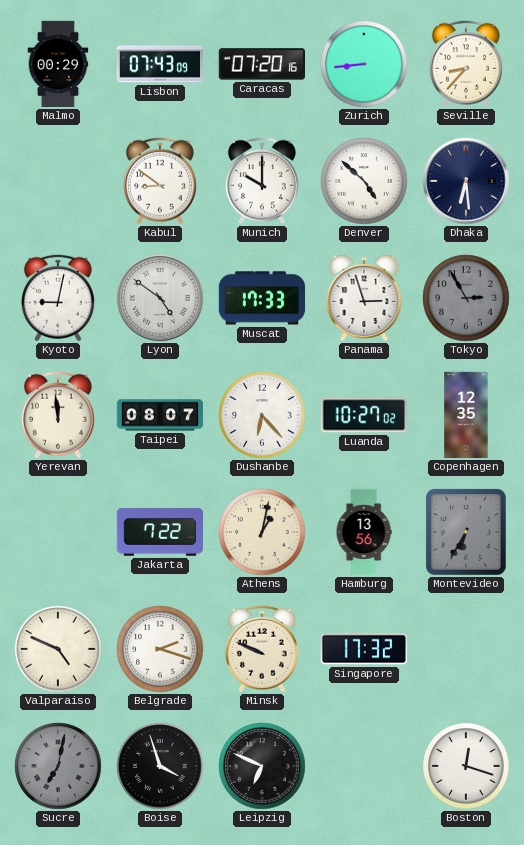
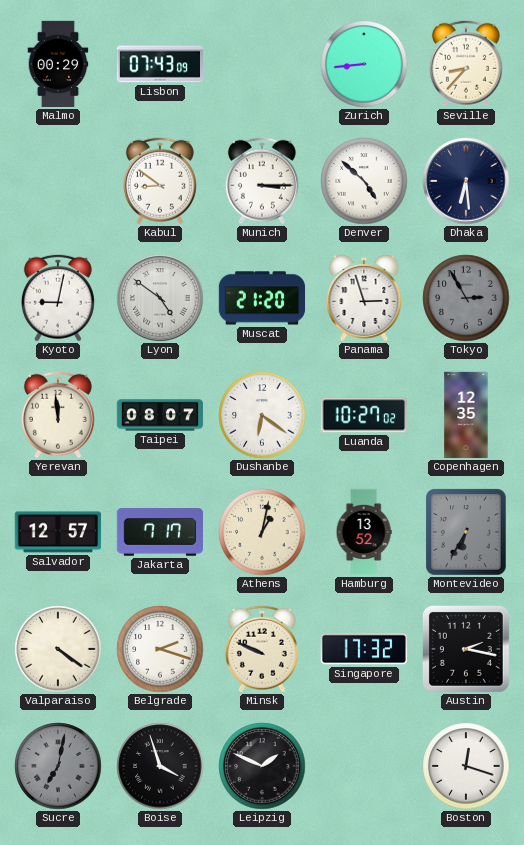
Caracas: 07:20 -> none
Munich: 10:00 -> 3:15
Muscat: 17:33 -> 21:20
Dushanbe: 6:23 -> 6:21
Salvador: none -> 12:57
Jakarta: 7:22 -> 7:17
Hamburg: 13:56 -> 13:52
Valparaiso: 4:49 -> 4:21
Austin: none -> 2:17
Leipzig: 6:49 -> 1:49
